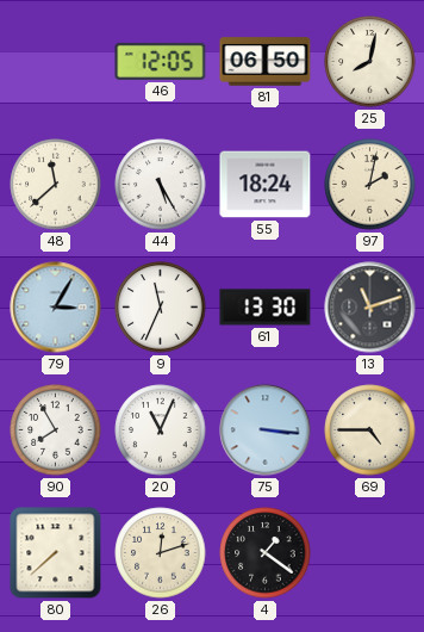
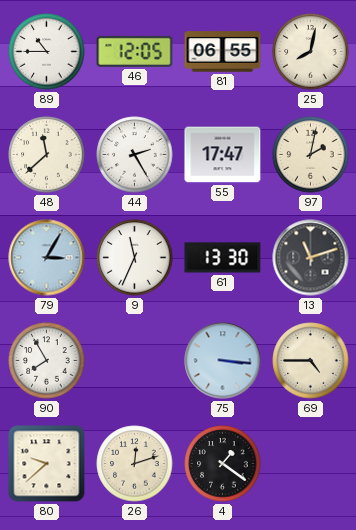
89: none -> 10:45
81: 06:50 -> 06:55
44: 5:25 -> 2:25
55: 18:24 -> 17:47
20: 11:04 -> none
80: 7:38 -> 9:38
